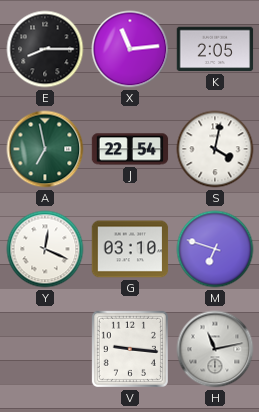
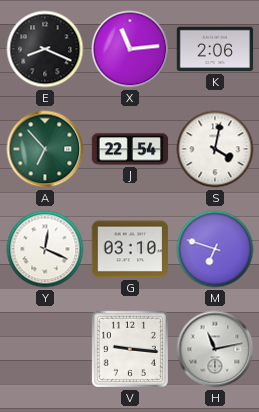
E: 8:15 -> 8:19
K: 2:05 -> 2:06
A: 6:58 -> 6:53
